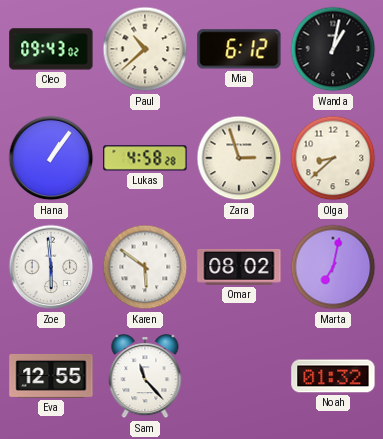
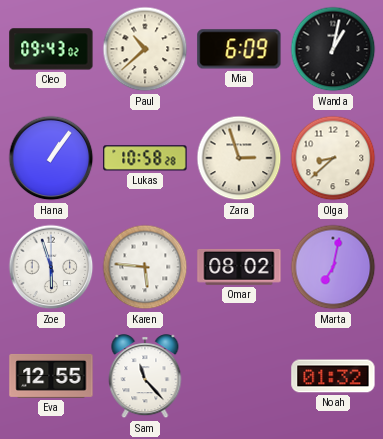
Mia: 6:12 -> 6:09
Lukas: 4:58 -> 10:58
Zoe: 5:59 -> 5:57
Karen: 5:51 -> 5:46
